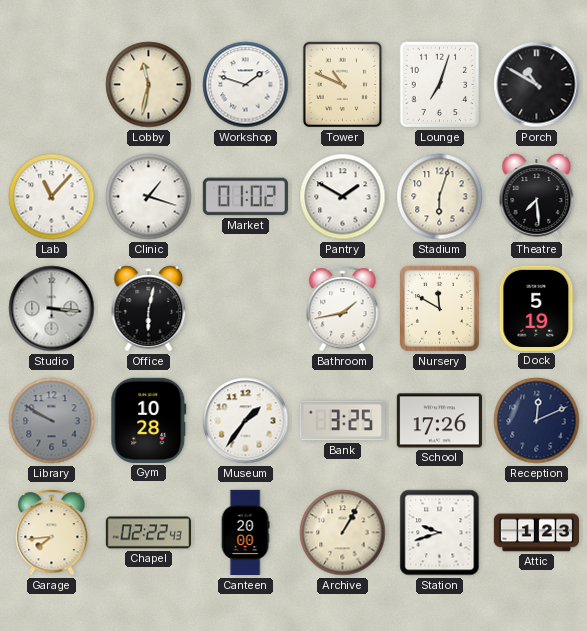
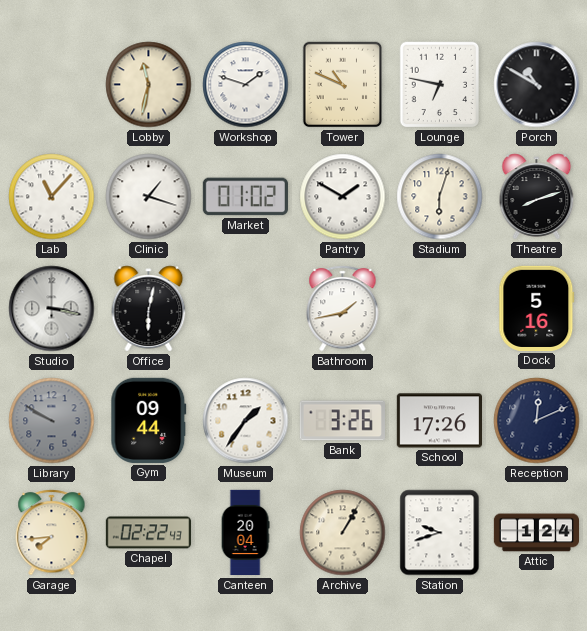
Lounge: 7:03 -> 6:47
Theatre: 7:29 -> 8:12
Studio: 3:16 -> 3:17
Nursery: 11:50 -> none
Dock: 5:19 -> 5:16
Gym: 10:28 -> 09:44
Bank: 3:25 -> 3:26
Canteen: 20:00 -> 20:04
Attic: 1:23 -> 1:24
